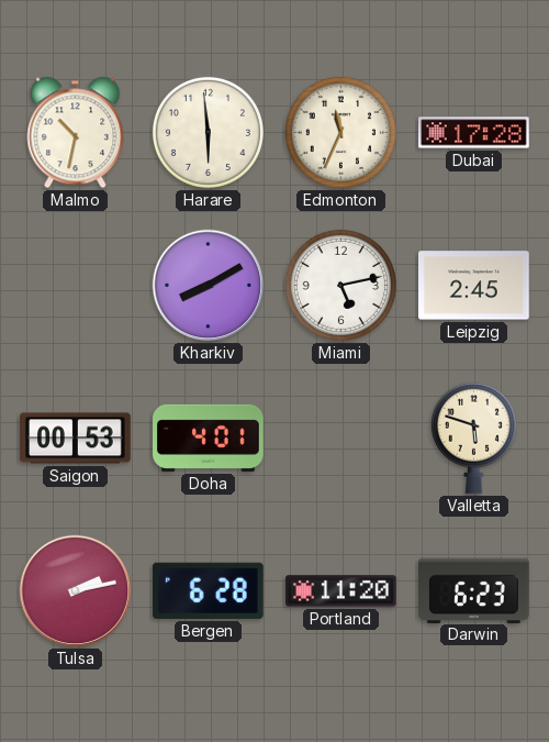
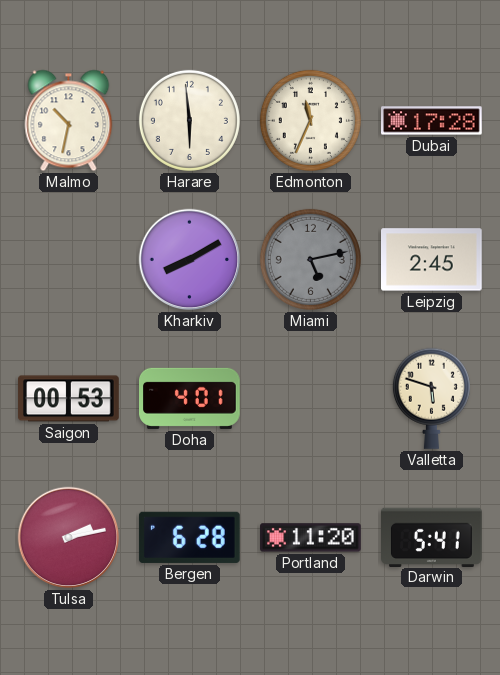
Miami dial: white -> grey
Darwin: 6:23 -> 5:41
